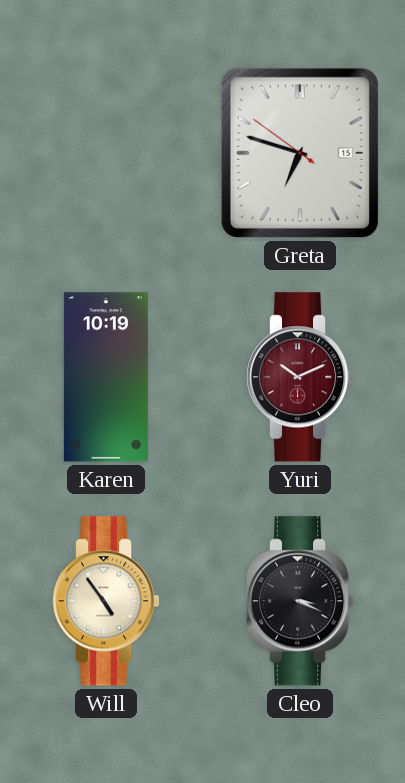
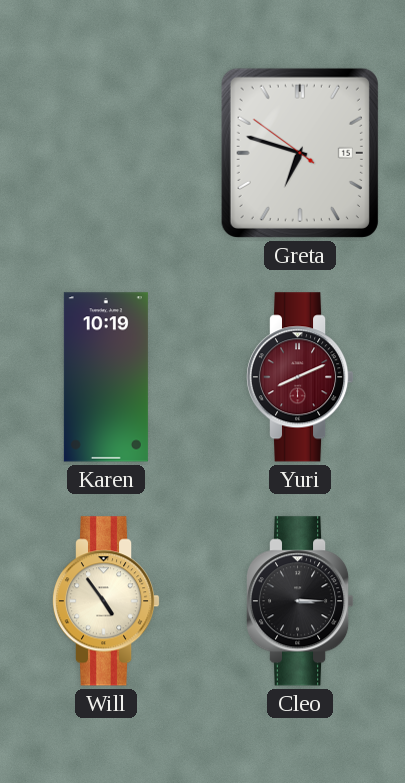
Yuri: 10:11 -> 8:11
Cleo: 3:19 -> 3:15
